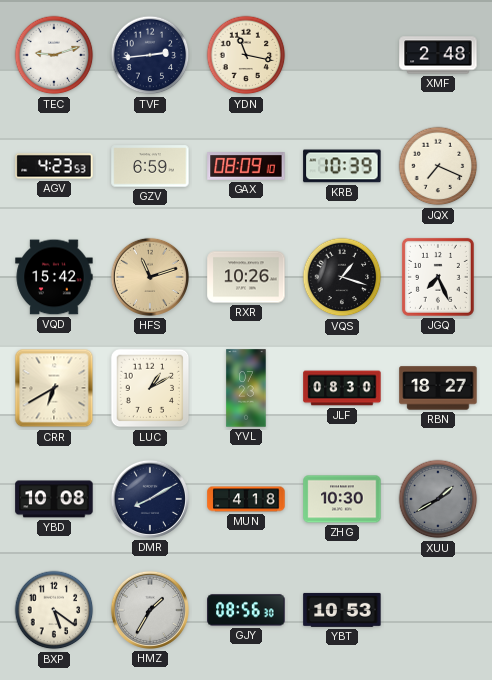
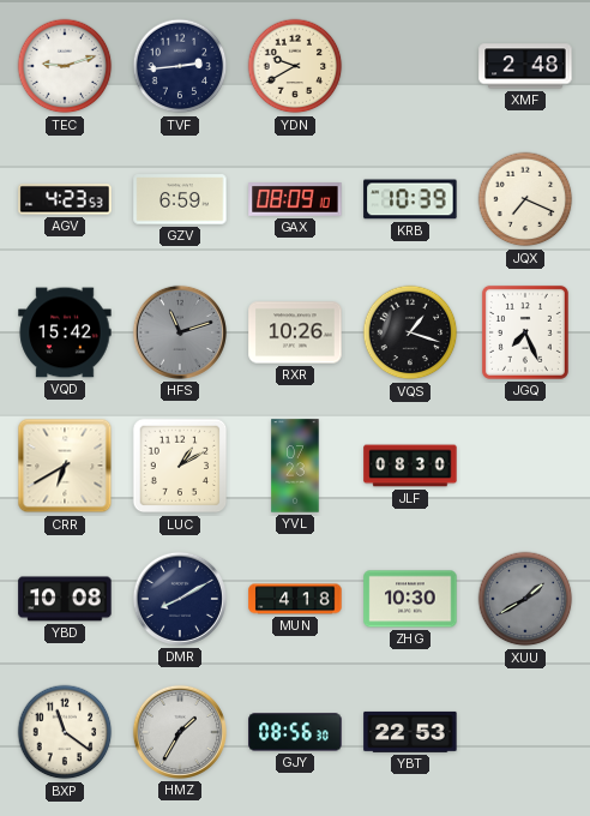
YDN: 11:17 -> 9:40
HFS dial: champagne -> grey
RBN: 18:27 -> none
BXP: 5:21 -> 11:21
YBT: 10:53 -> 22:53
